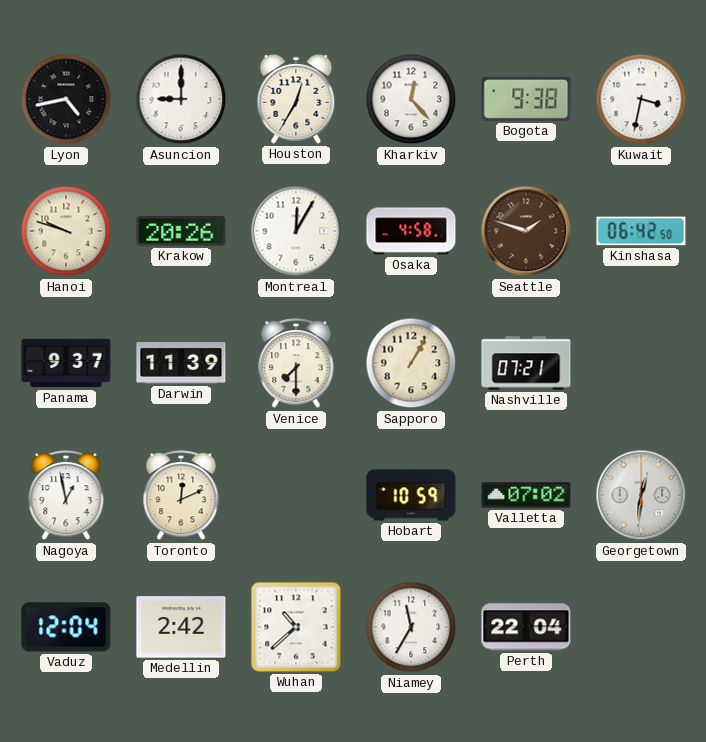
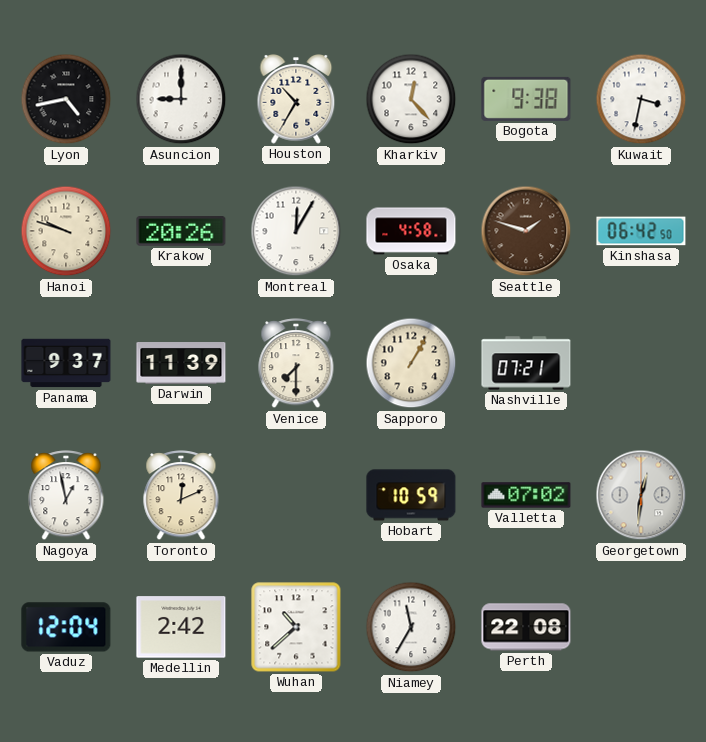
Houston: 12:35 -> 10:35
Perth: 22:04 -> 22:08
